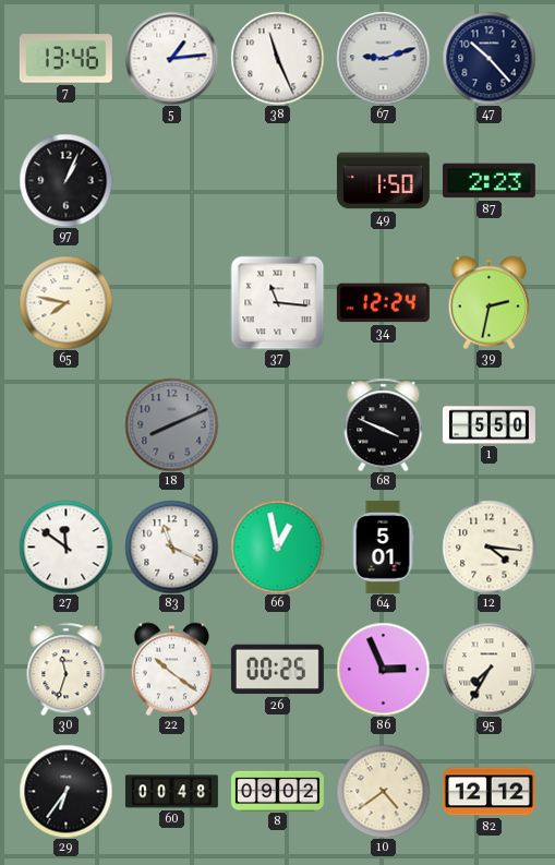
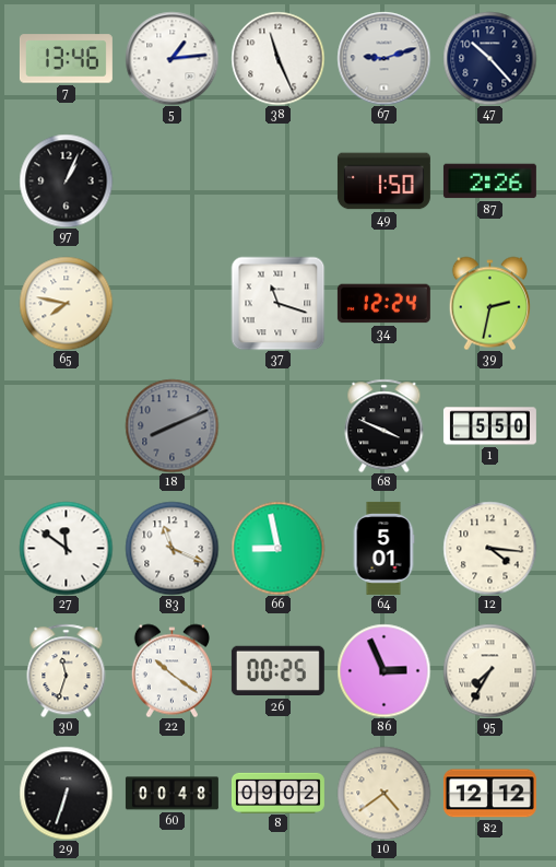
87: 2:23 -> 2:26
37: 11:16 -> 11:18
66: 12:58 -> 8:58
29: 6:36 -> 6:33
